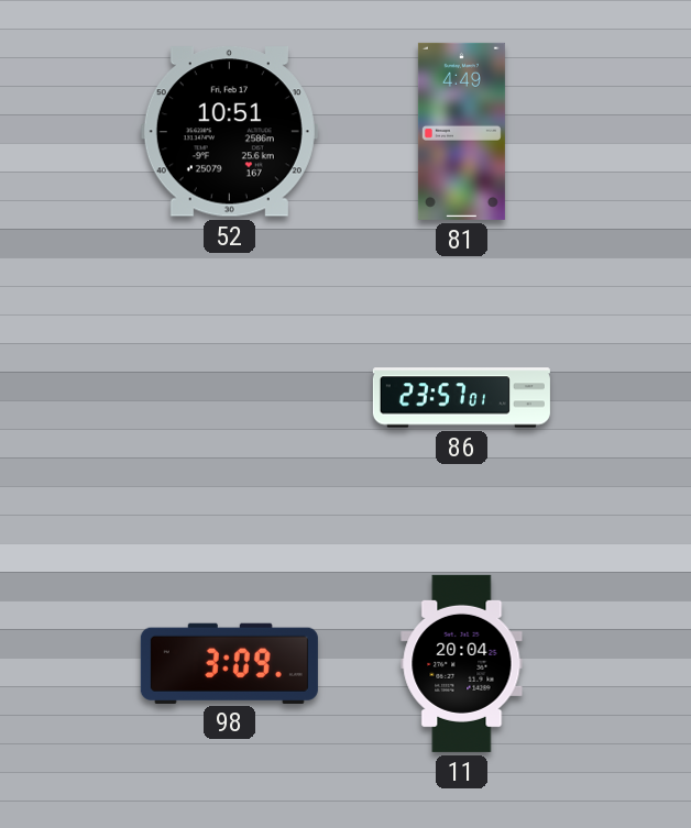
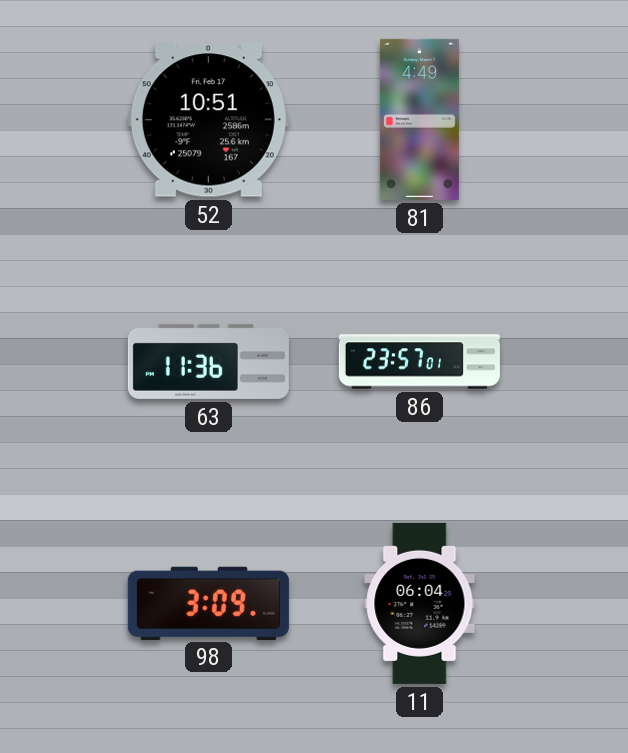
63: none -> 11:36
11: 20:04 -> 06:04
